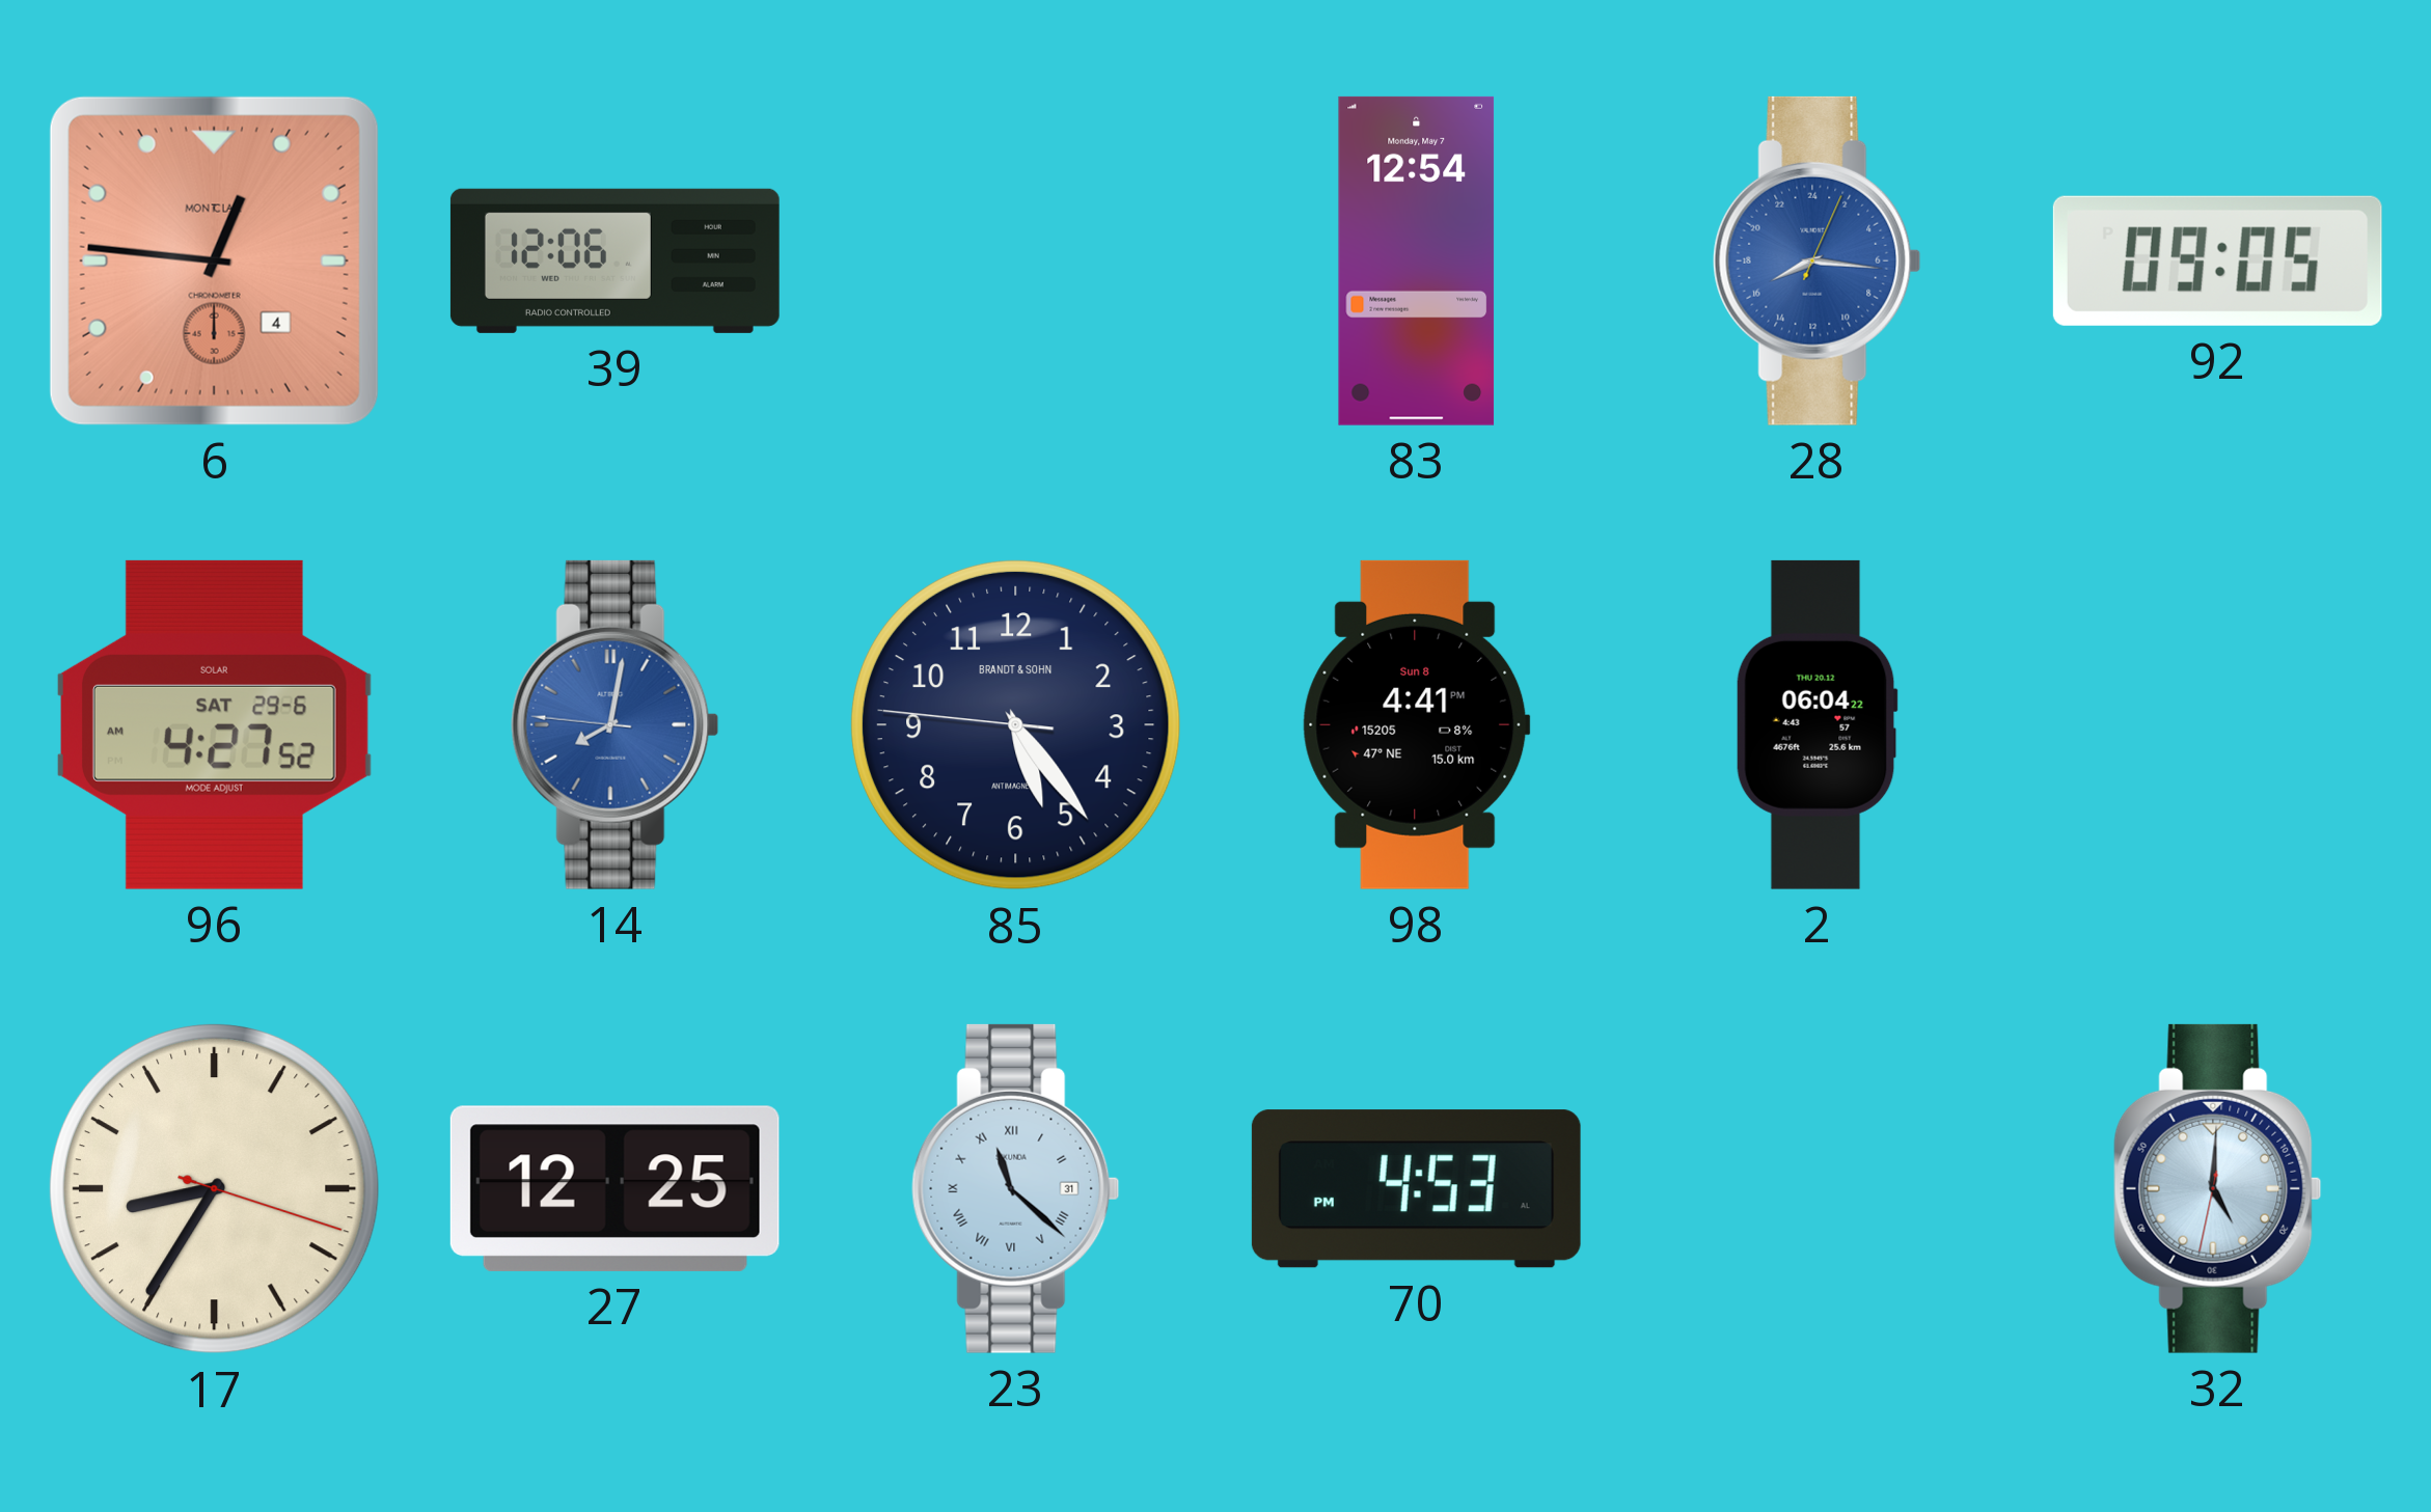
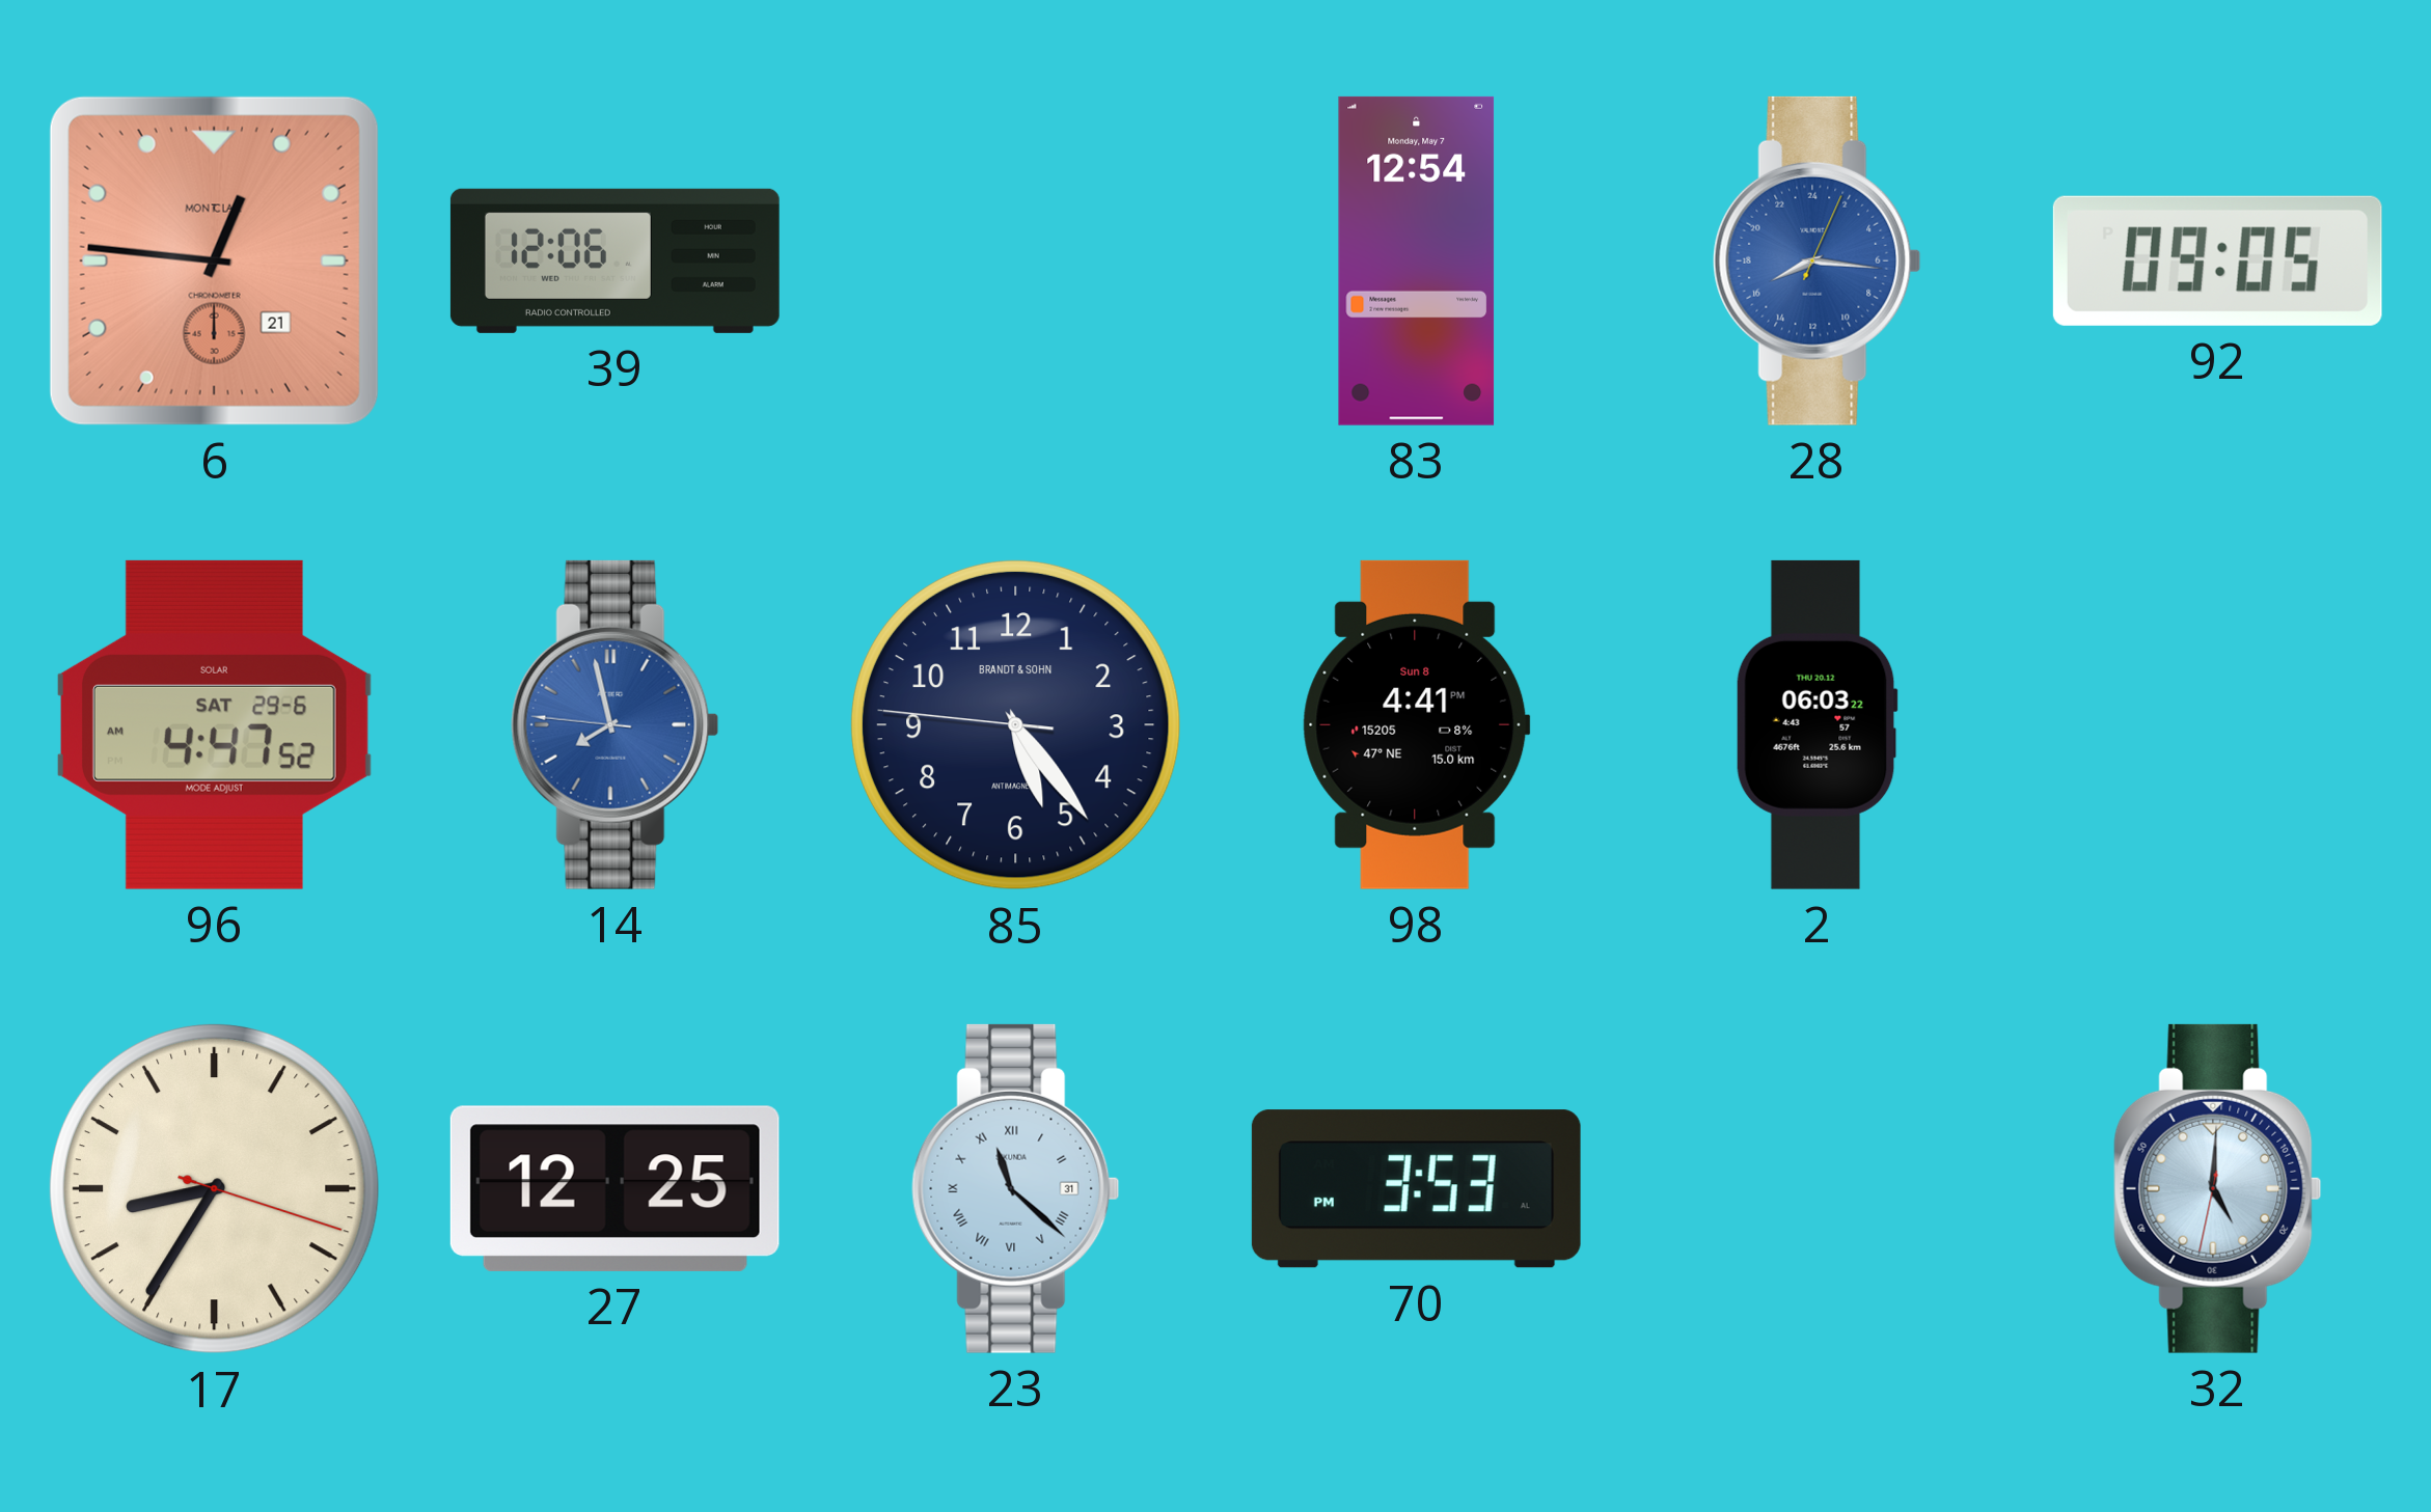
6 date: 4 -> 21
96: 4:27 -> 4:47
14: 8:01 -> 7:57
2: 06:04 -> 06:03
70: 4:53 -> 3:53
